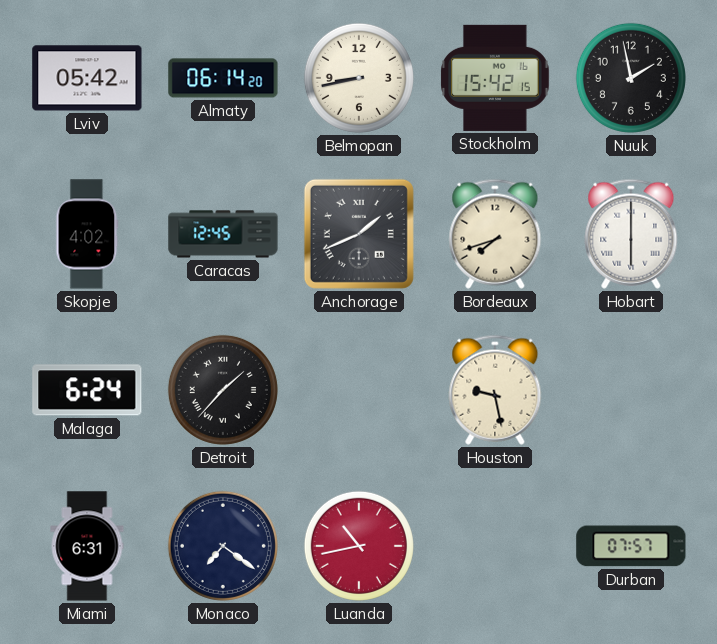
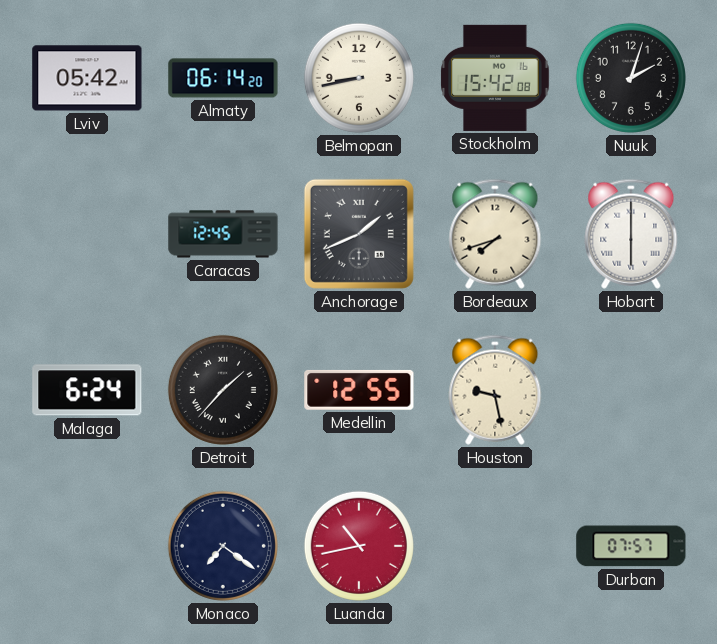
Stockholm: 15:42:15 -> 15:42:08
Nuuk: 1:58 -> 2:03
Skopje: 4:02 -> none
Medellin: none -> 12:55
Miami: 6:31 -> none
